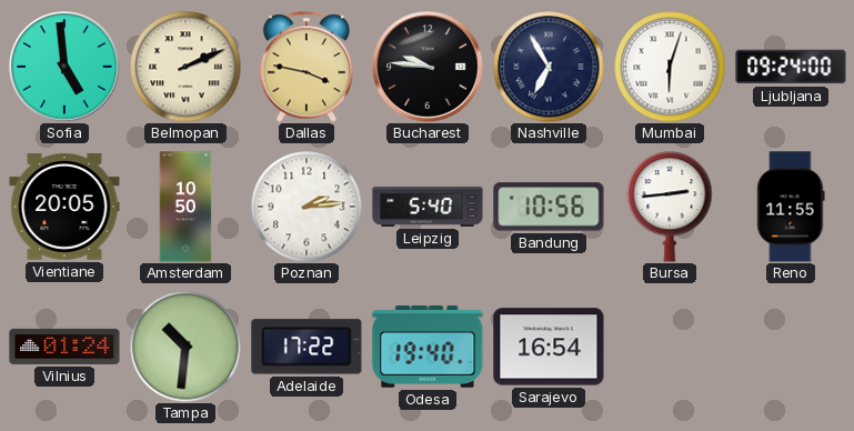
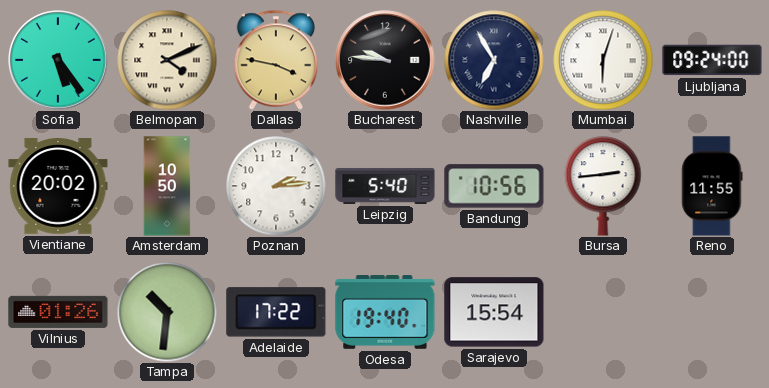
Sofia: 4:59 -> 5:24
Belmopan: 2:11 -> 4:11
Vientiane: 20:05 -> 20:02
Vilnius: 01:24 -> 01:26
Sarajevo: 16:54 -> 15:54
